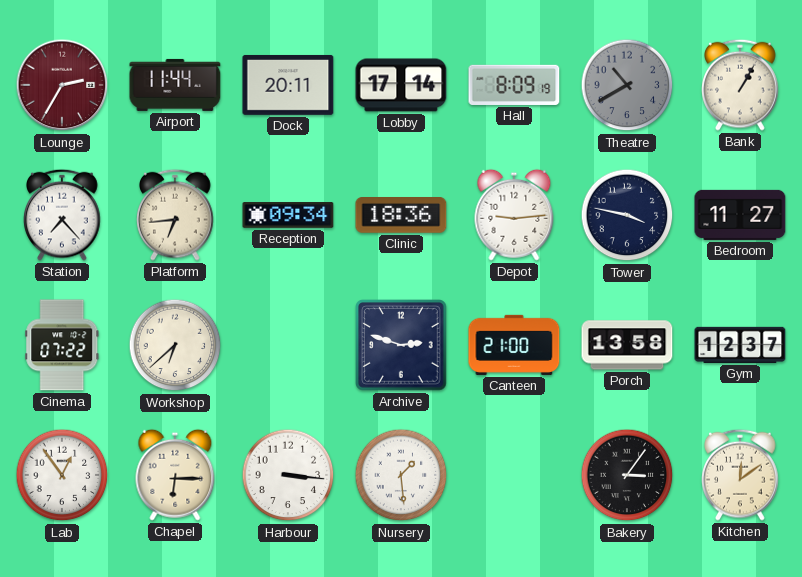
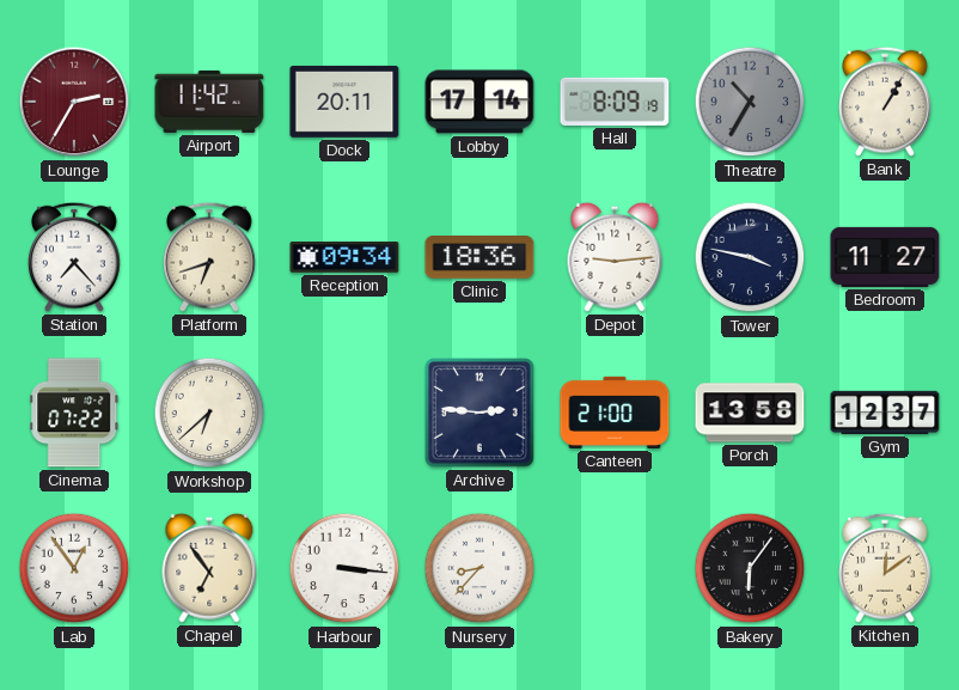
Airport: 11:44 -> 11:42
Theatre: 10:40 -> 10:35
Platform: 6:44 -> 6:42
Archive: 2:48 -> 2:46
Chapel: 6:15 -> 6:54
Nursery: 1:29 -> 8:37
Bakery: 3:06 -> 6:06
